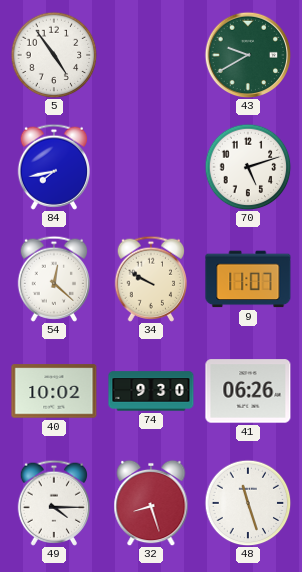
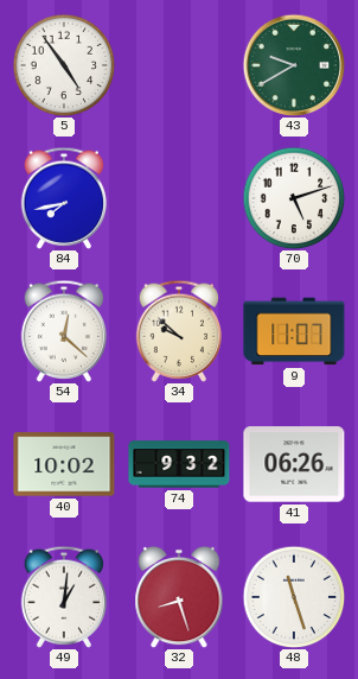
34: 9:50 -> 9:52
74: 9:30 -> 9:32
49: 4:15 -> 1:01
